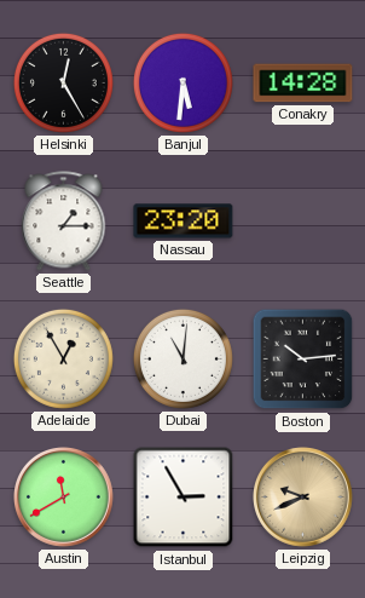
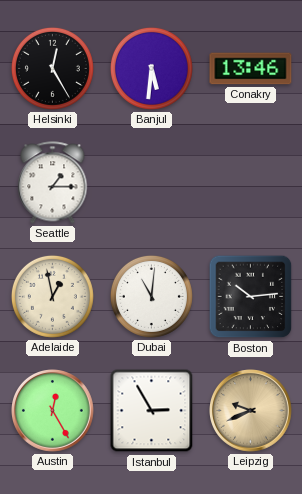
Conakry: 14:28 -> 13:46
Nassau: 23:20 -> none
Adelaide: 12:55 -> 12:58
Austin: 11:40 -> 12:25
